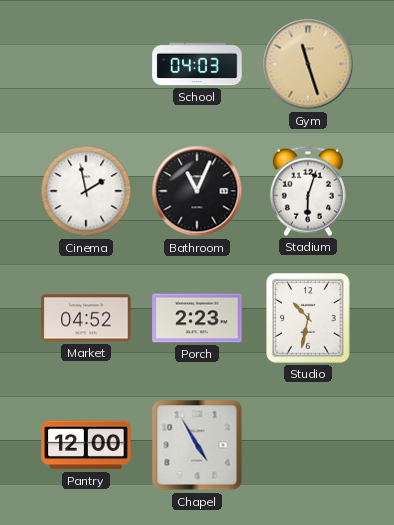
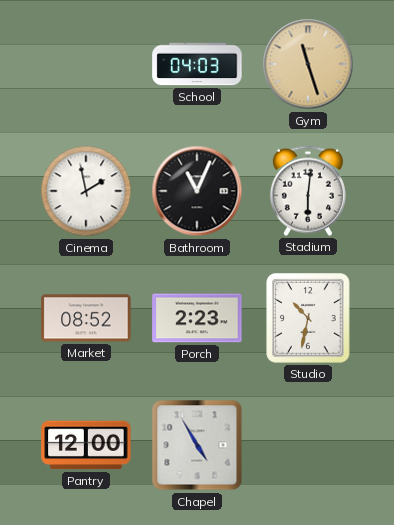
Stadium: 6:03 -> 6:01
Market: 04:52 -> 08:52
